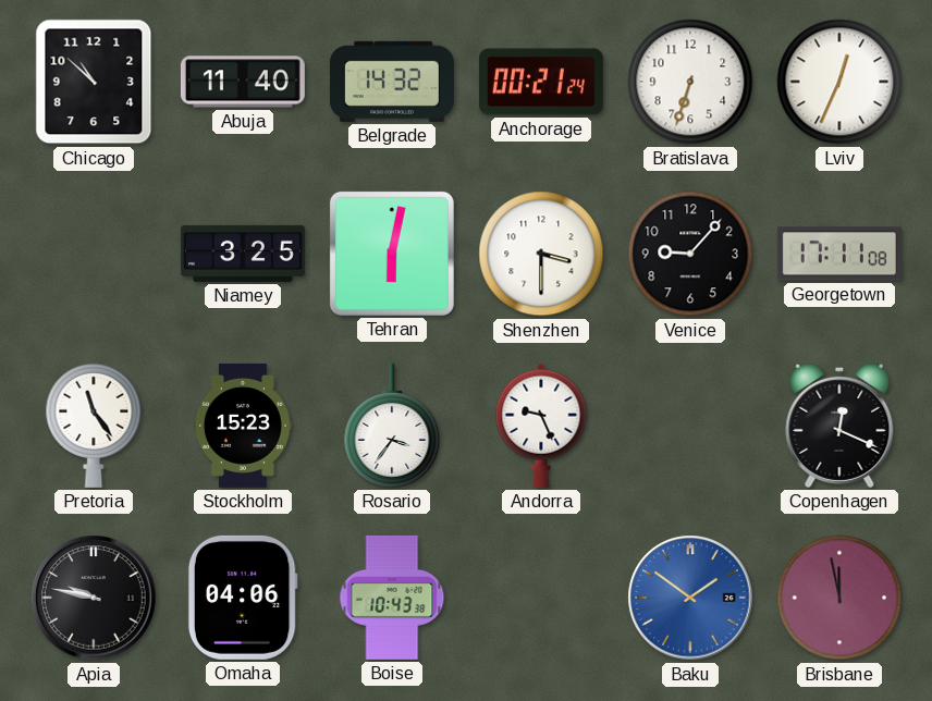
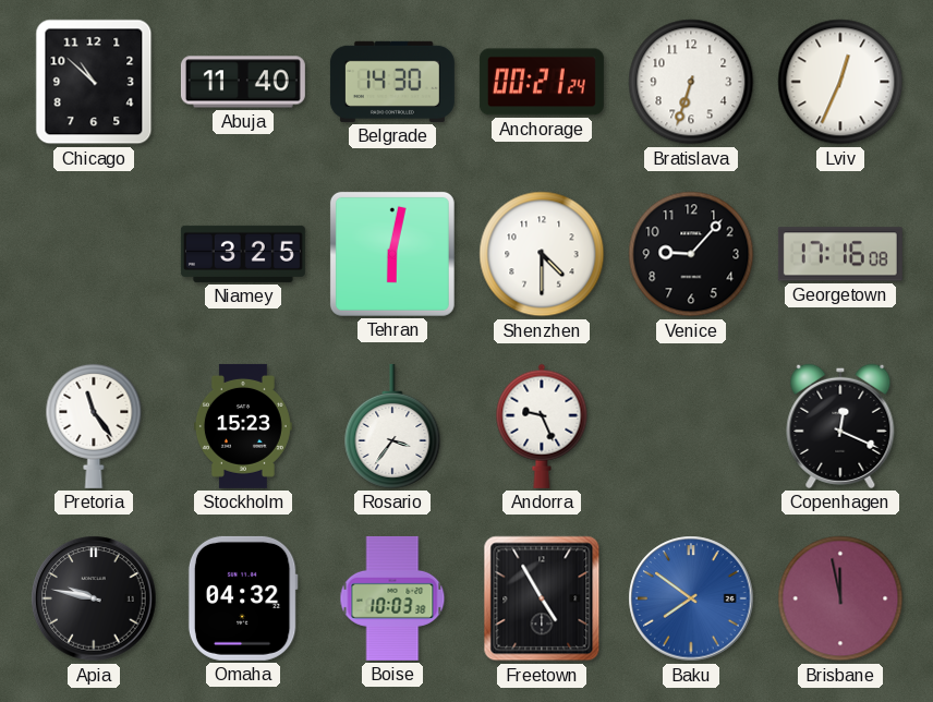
Belgrade: 14:32 -> 14:30
Shenzhen: 3:30 -> 4:30
Georgetown: 17:11 -> 17:16
Omaha: 04:06 -> 04:32
Boise: 10:43 -> 10:03
Freetown: none -> 4:55
Baku: 1:51 -> 7:51
